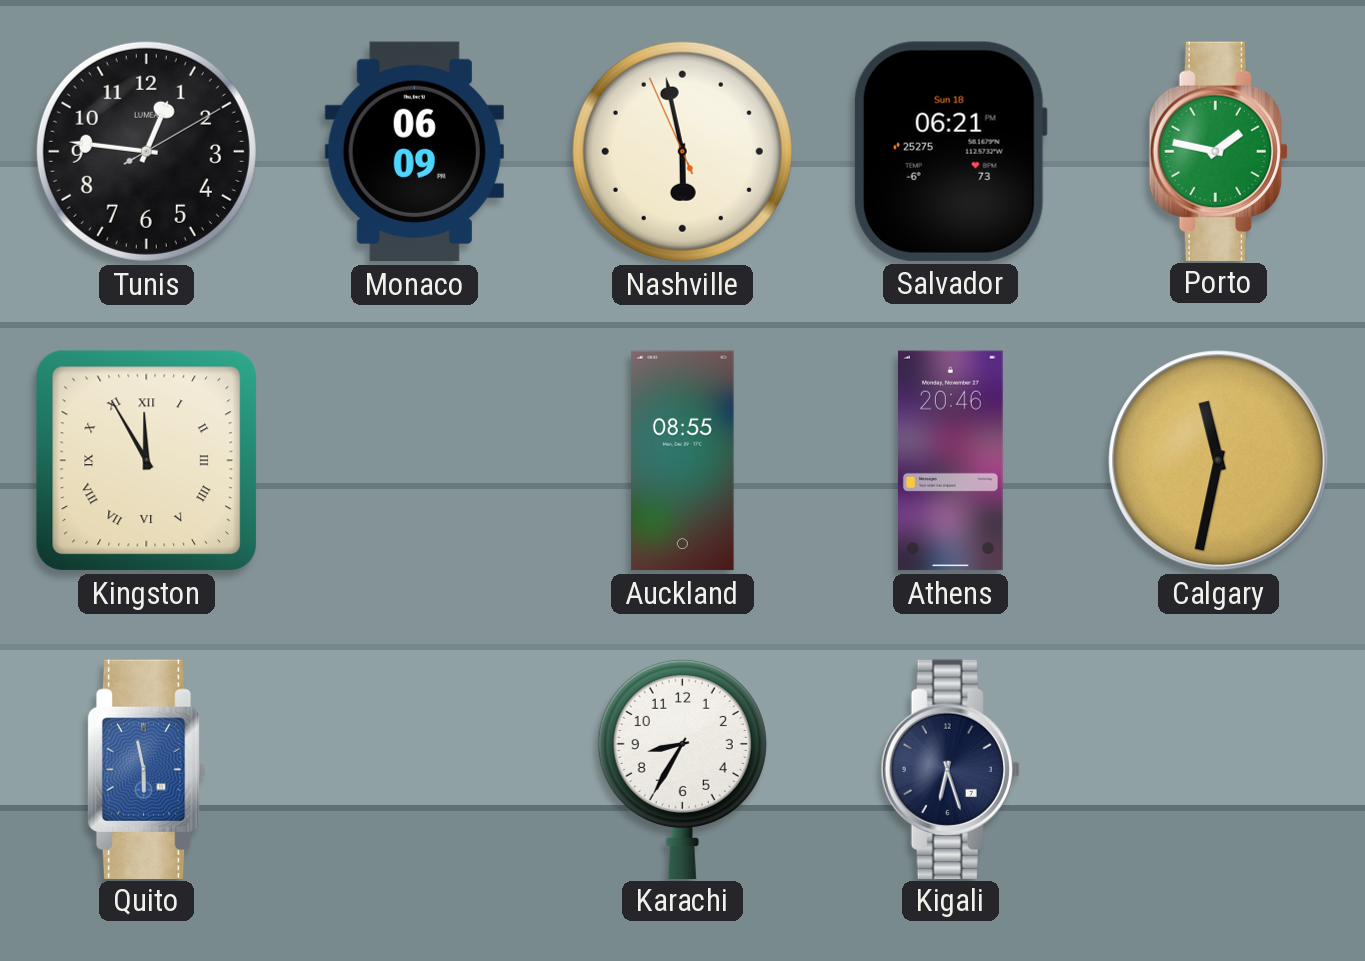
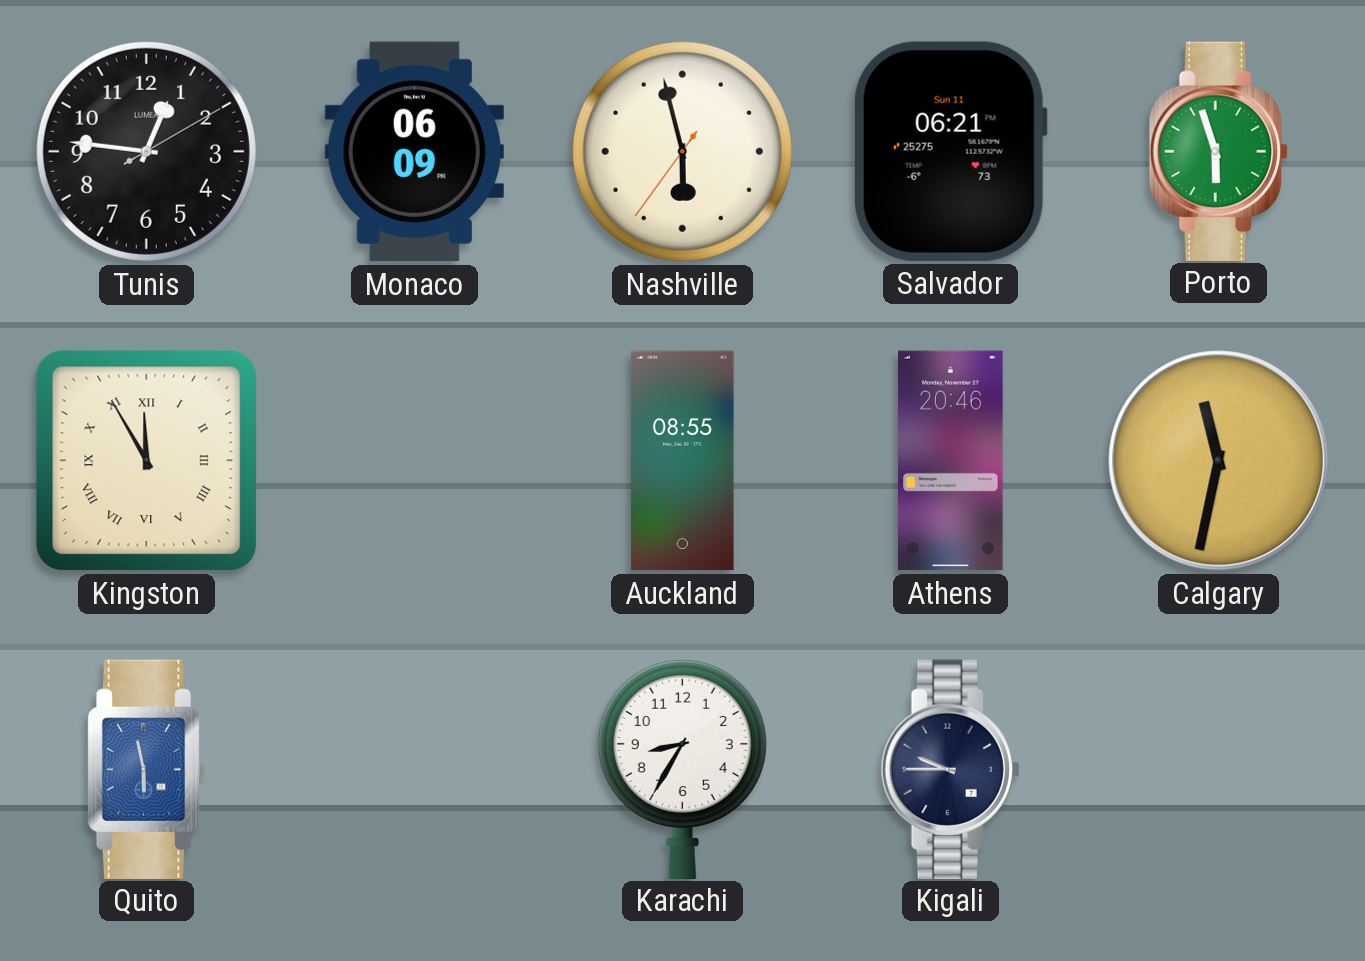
Nashville: 5:57:56 -> 5:57:36
Salvador date: Sun 18 -> Sun 11
Porto: 1:47 -> 5:57
Kigali: 6:27 -> 9:45
